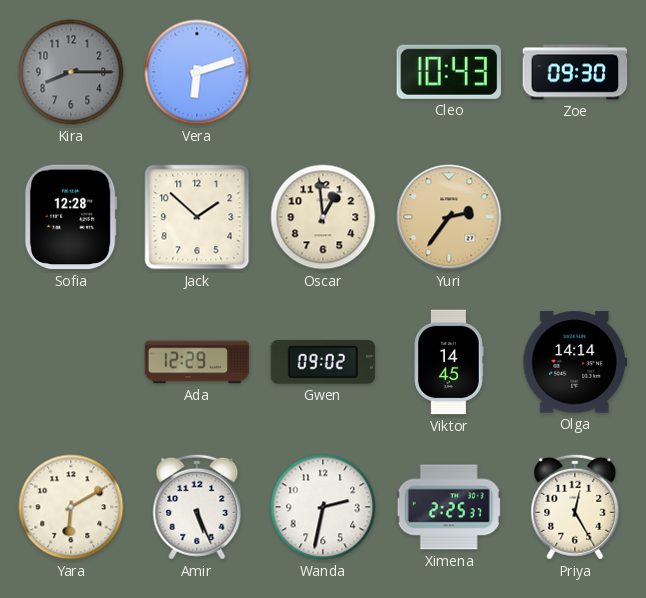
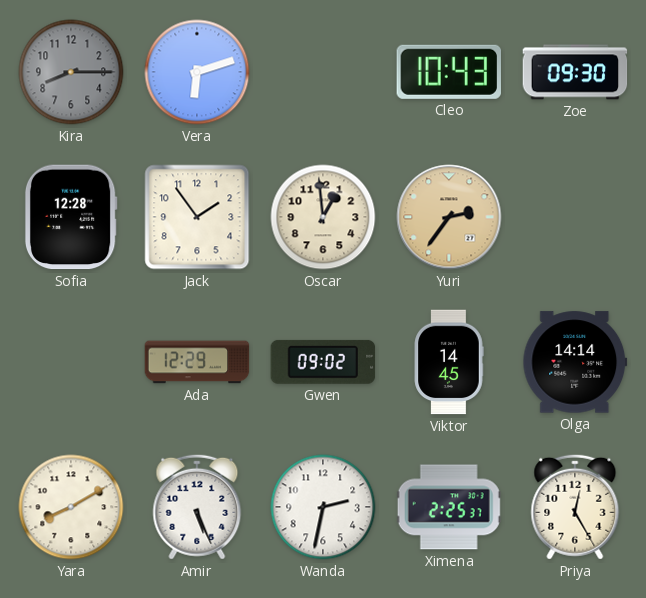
Jack: 1:52 -> 1:54
Yara: 6:10 -> 8:10
